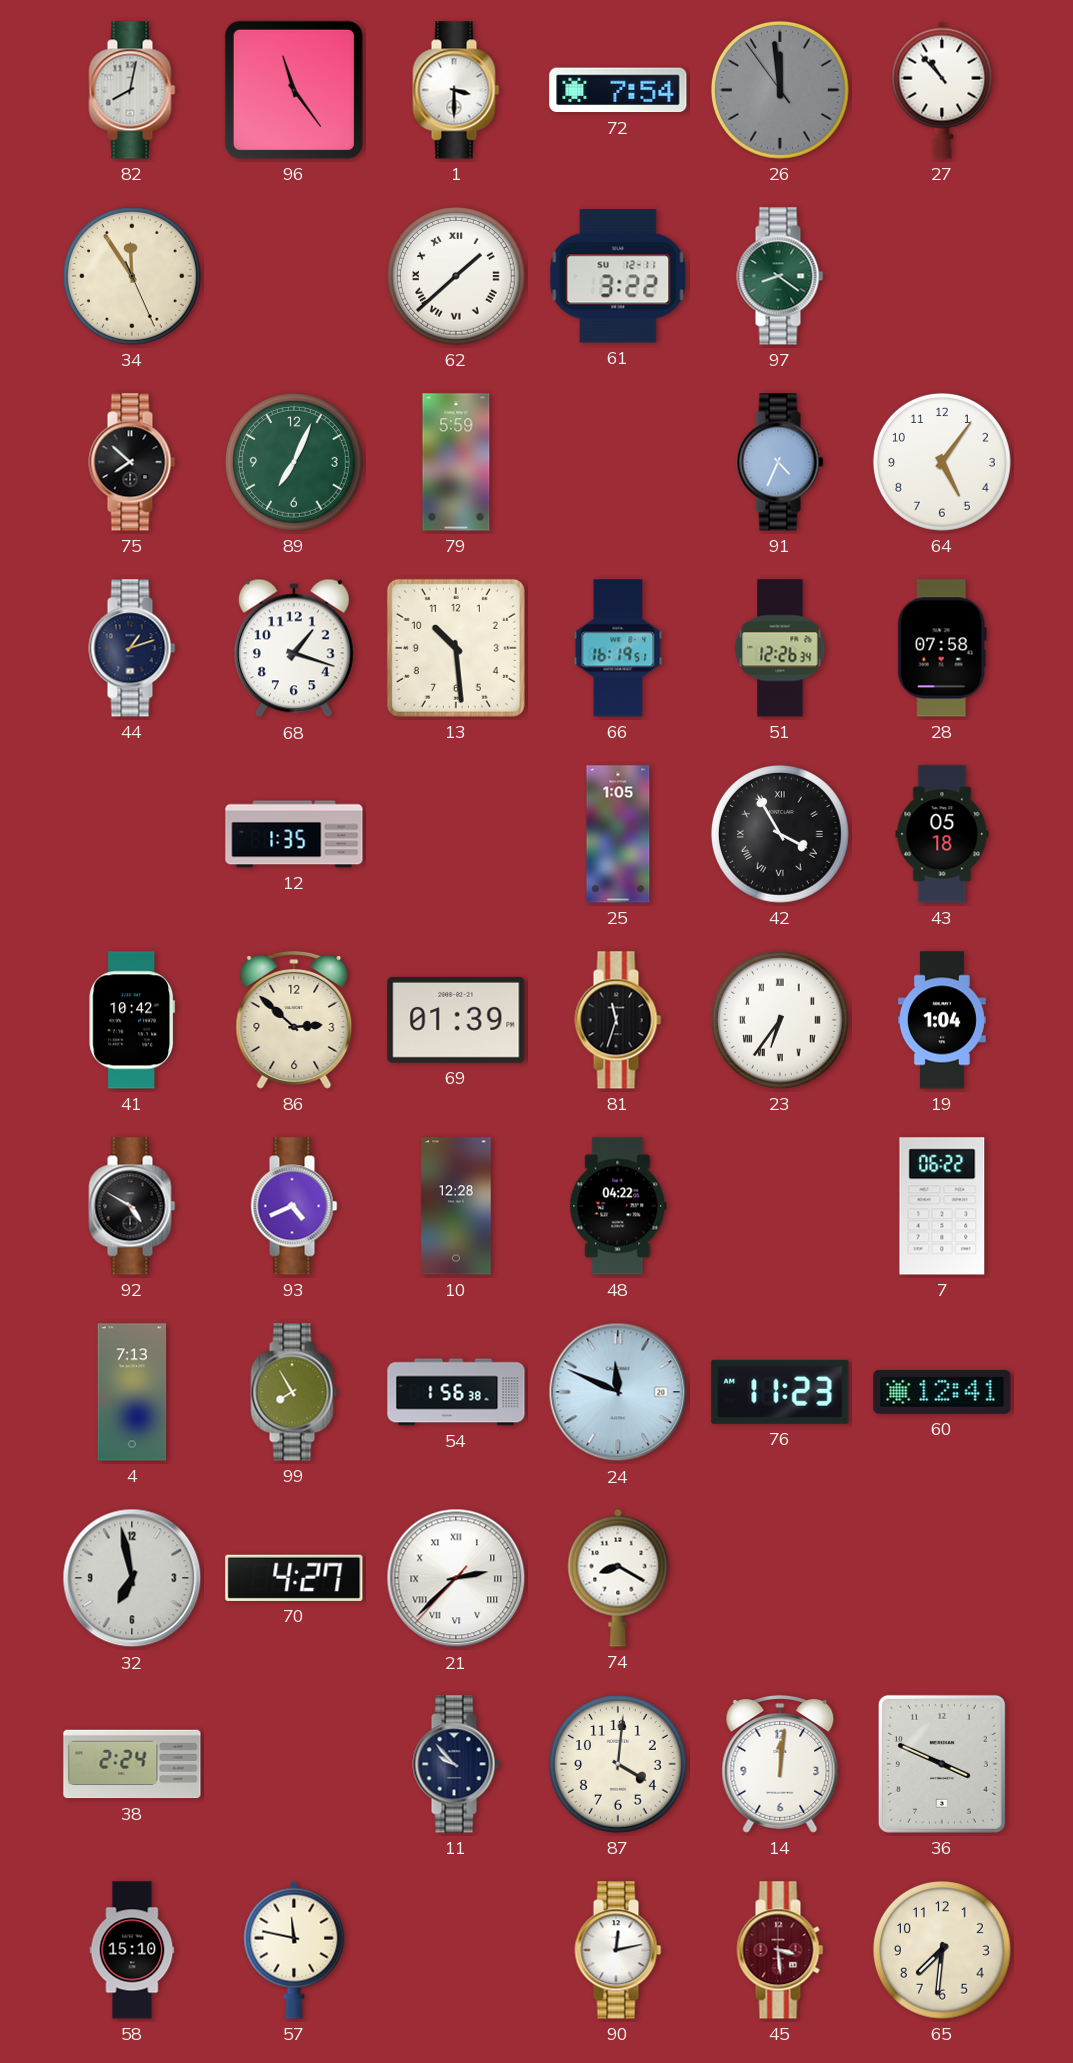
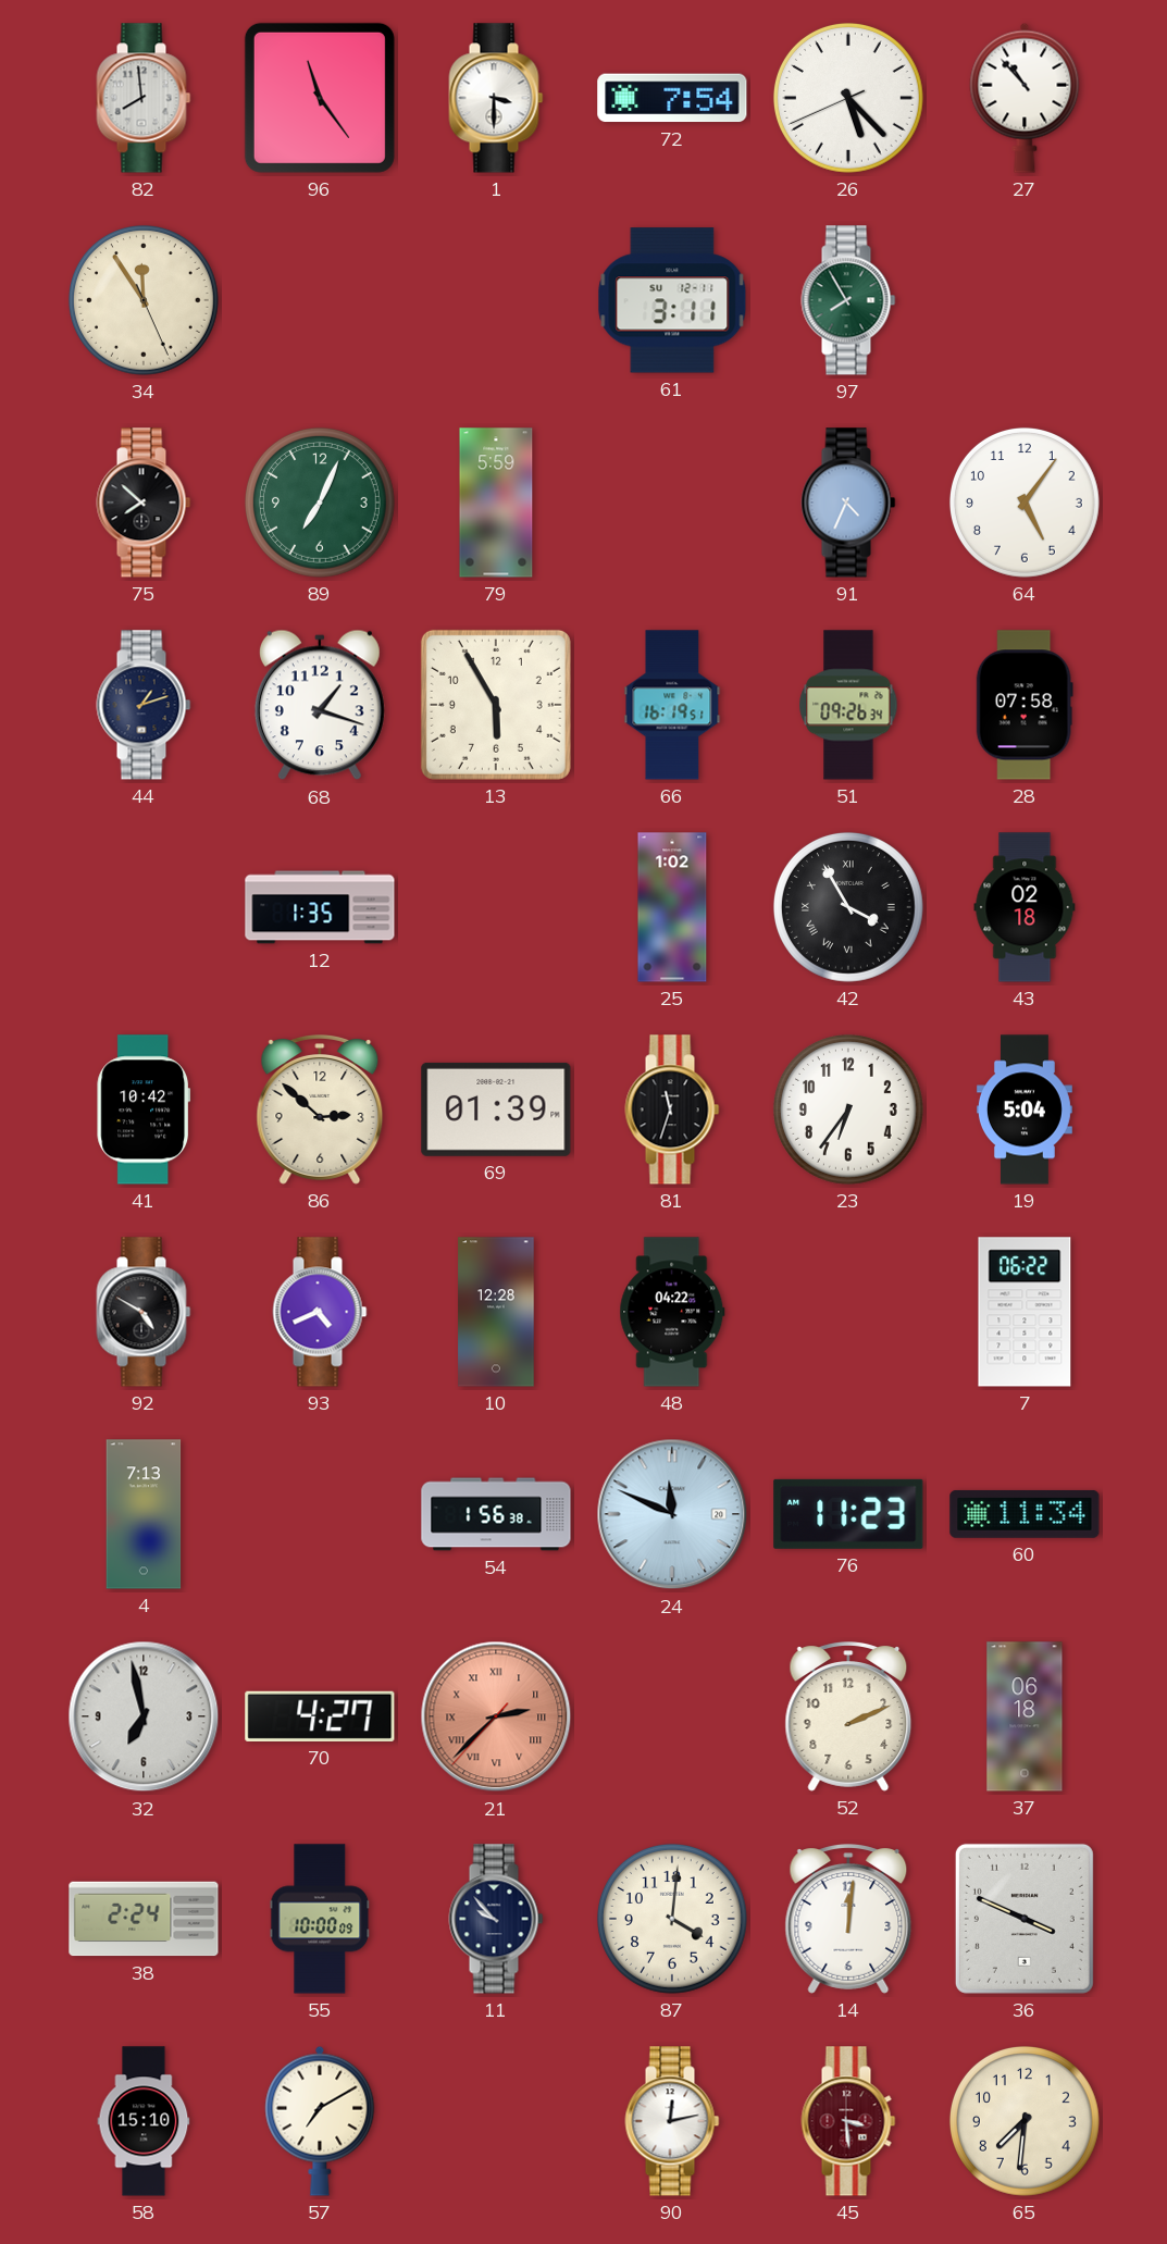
82: 8:02 -> 7:59
26: 11:58 -> 5:22
26 dial: grey -> white
62: 1:38 -> none
61: 3:22 -> 3:11
97: 8:21 -> 7:55
13: 10:29 -> 5:55
51: 12:26 -> 09:26
25: 1:05 -> 1:02
43: 05:18 -> 02:18
23 numerals: Roman -> Arabic
19: 1:04 -> 5:04
99: 7:55 -> none
60: 12:41 -> 11:34
21 dial: white -> salmon
74: 8:20 -> none
52: none -> 2:11
37: none -> 06:18
55: none -> 10:00
57: 11:47 -> 7:10
